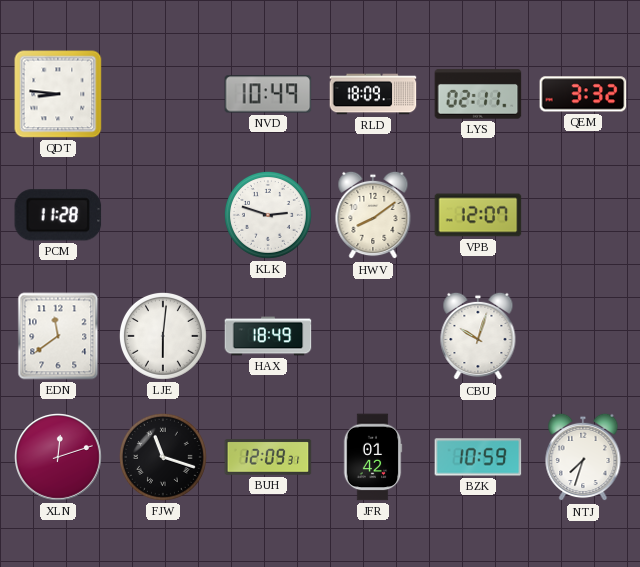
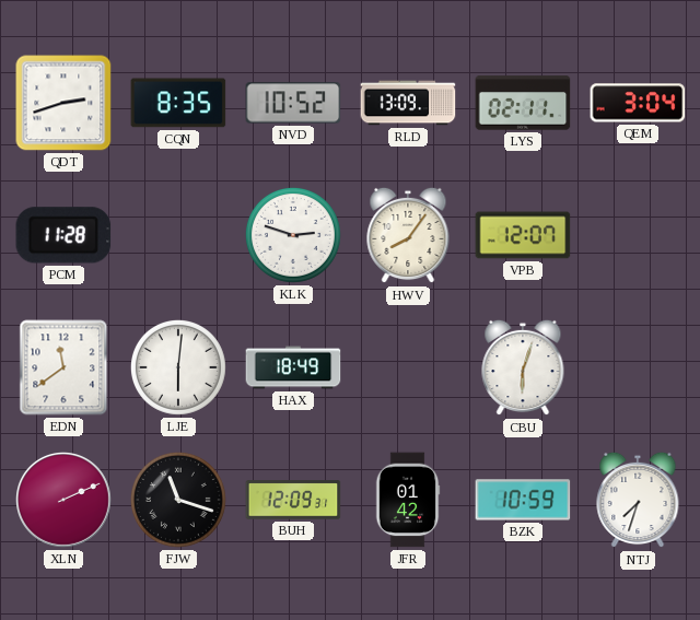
QDT: 8:46 -> 2:42
CQN: none -> 8:35
NVD: 10:49 -> 10:52
RLD: 18:09 -> 13:09
QEM: 3:32 -> 3:04
HWV: 8:09 -> 8:06
CBU: 10:03 -> 6:03
XLN: 12:12 -> 2:11
